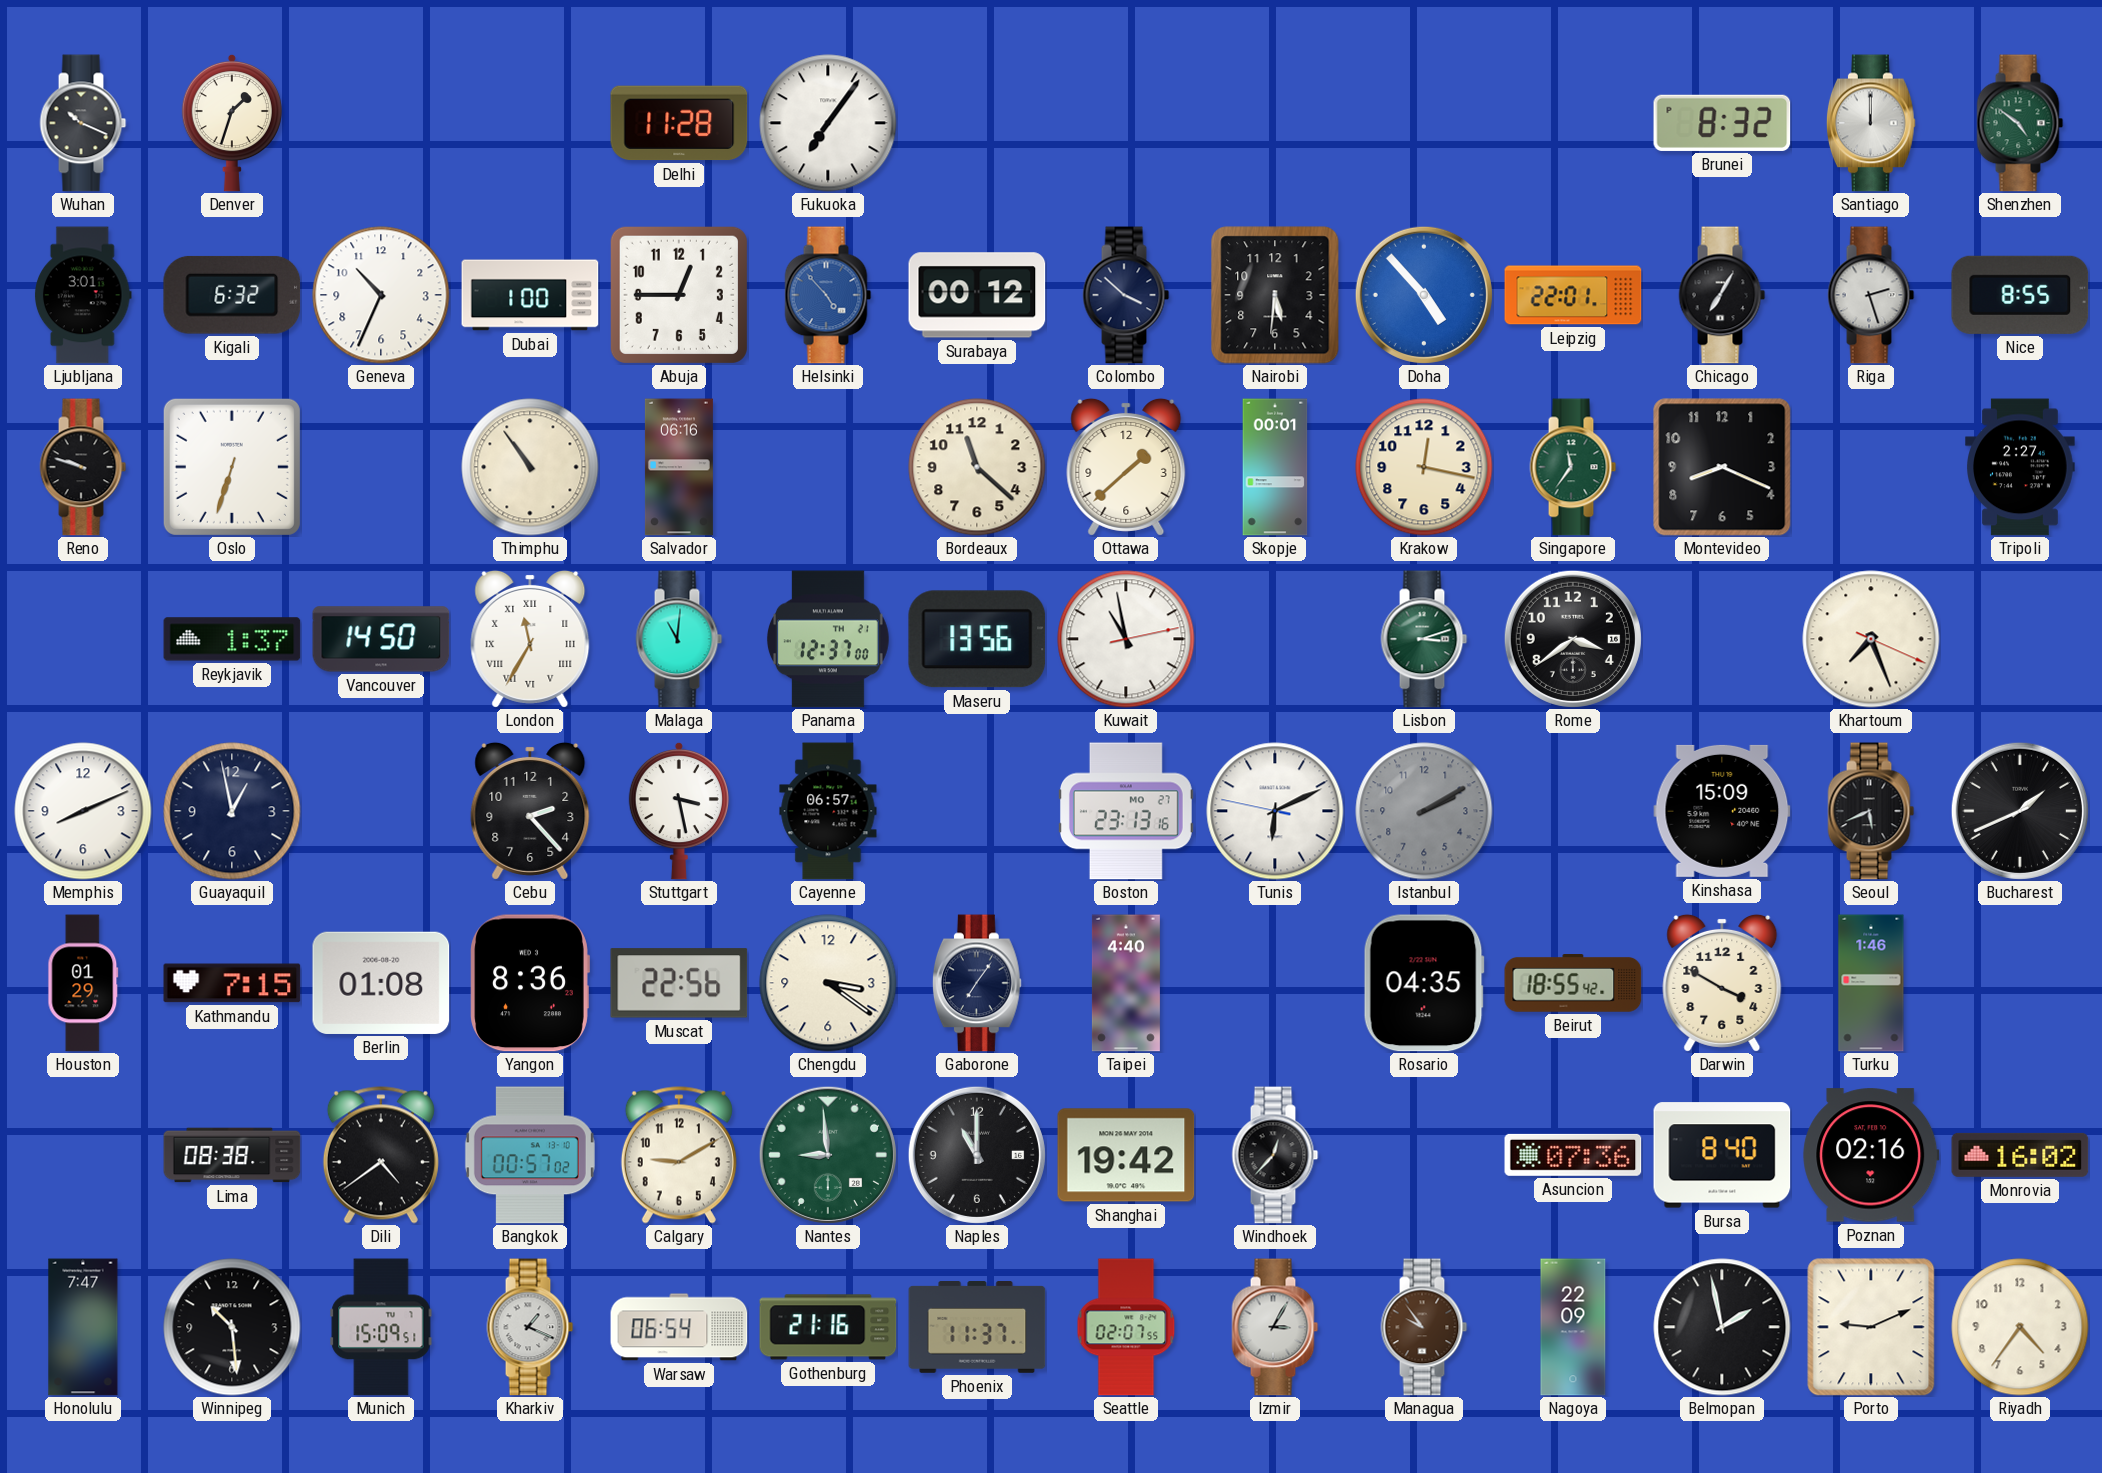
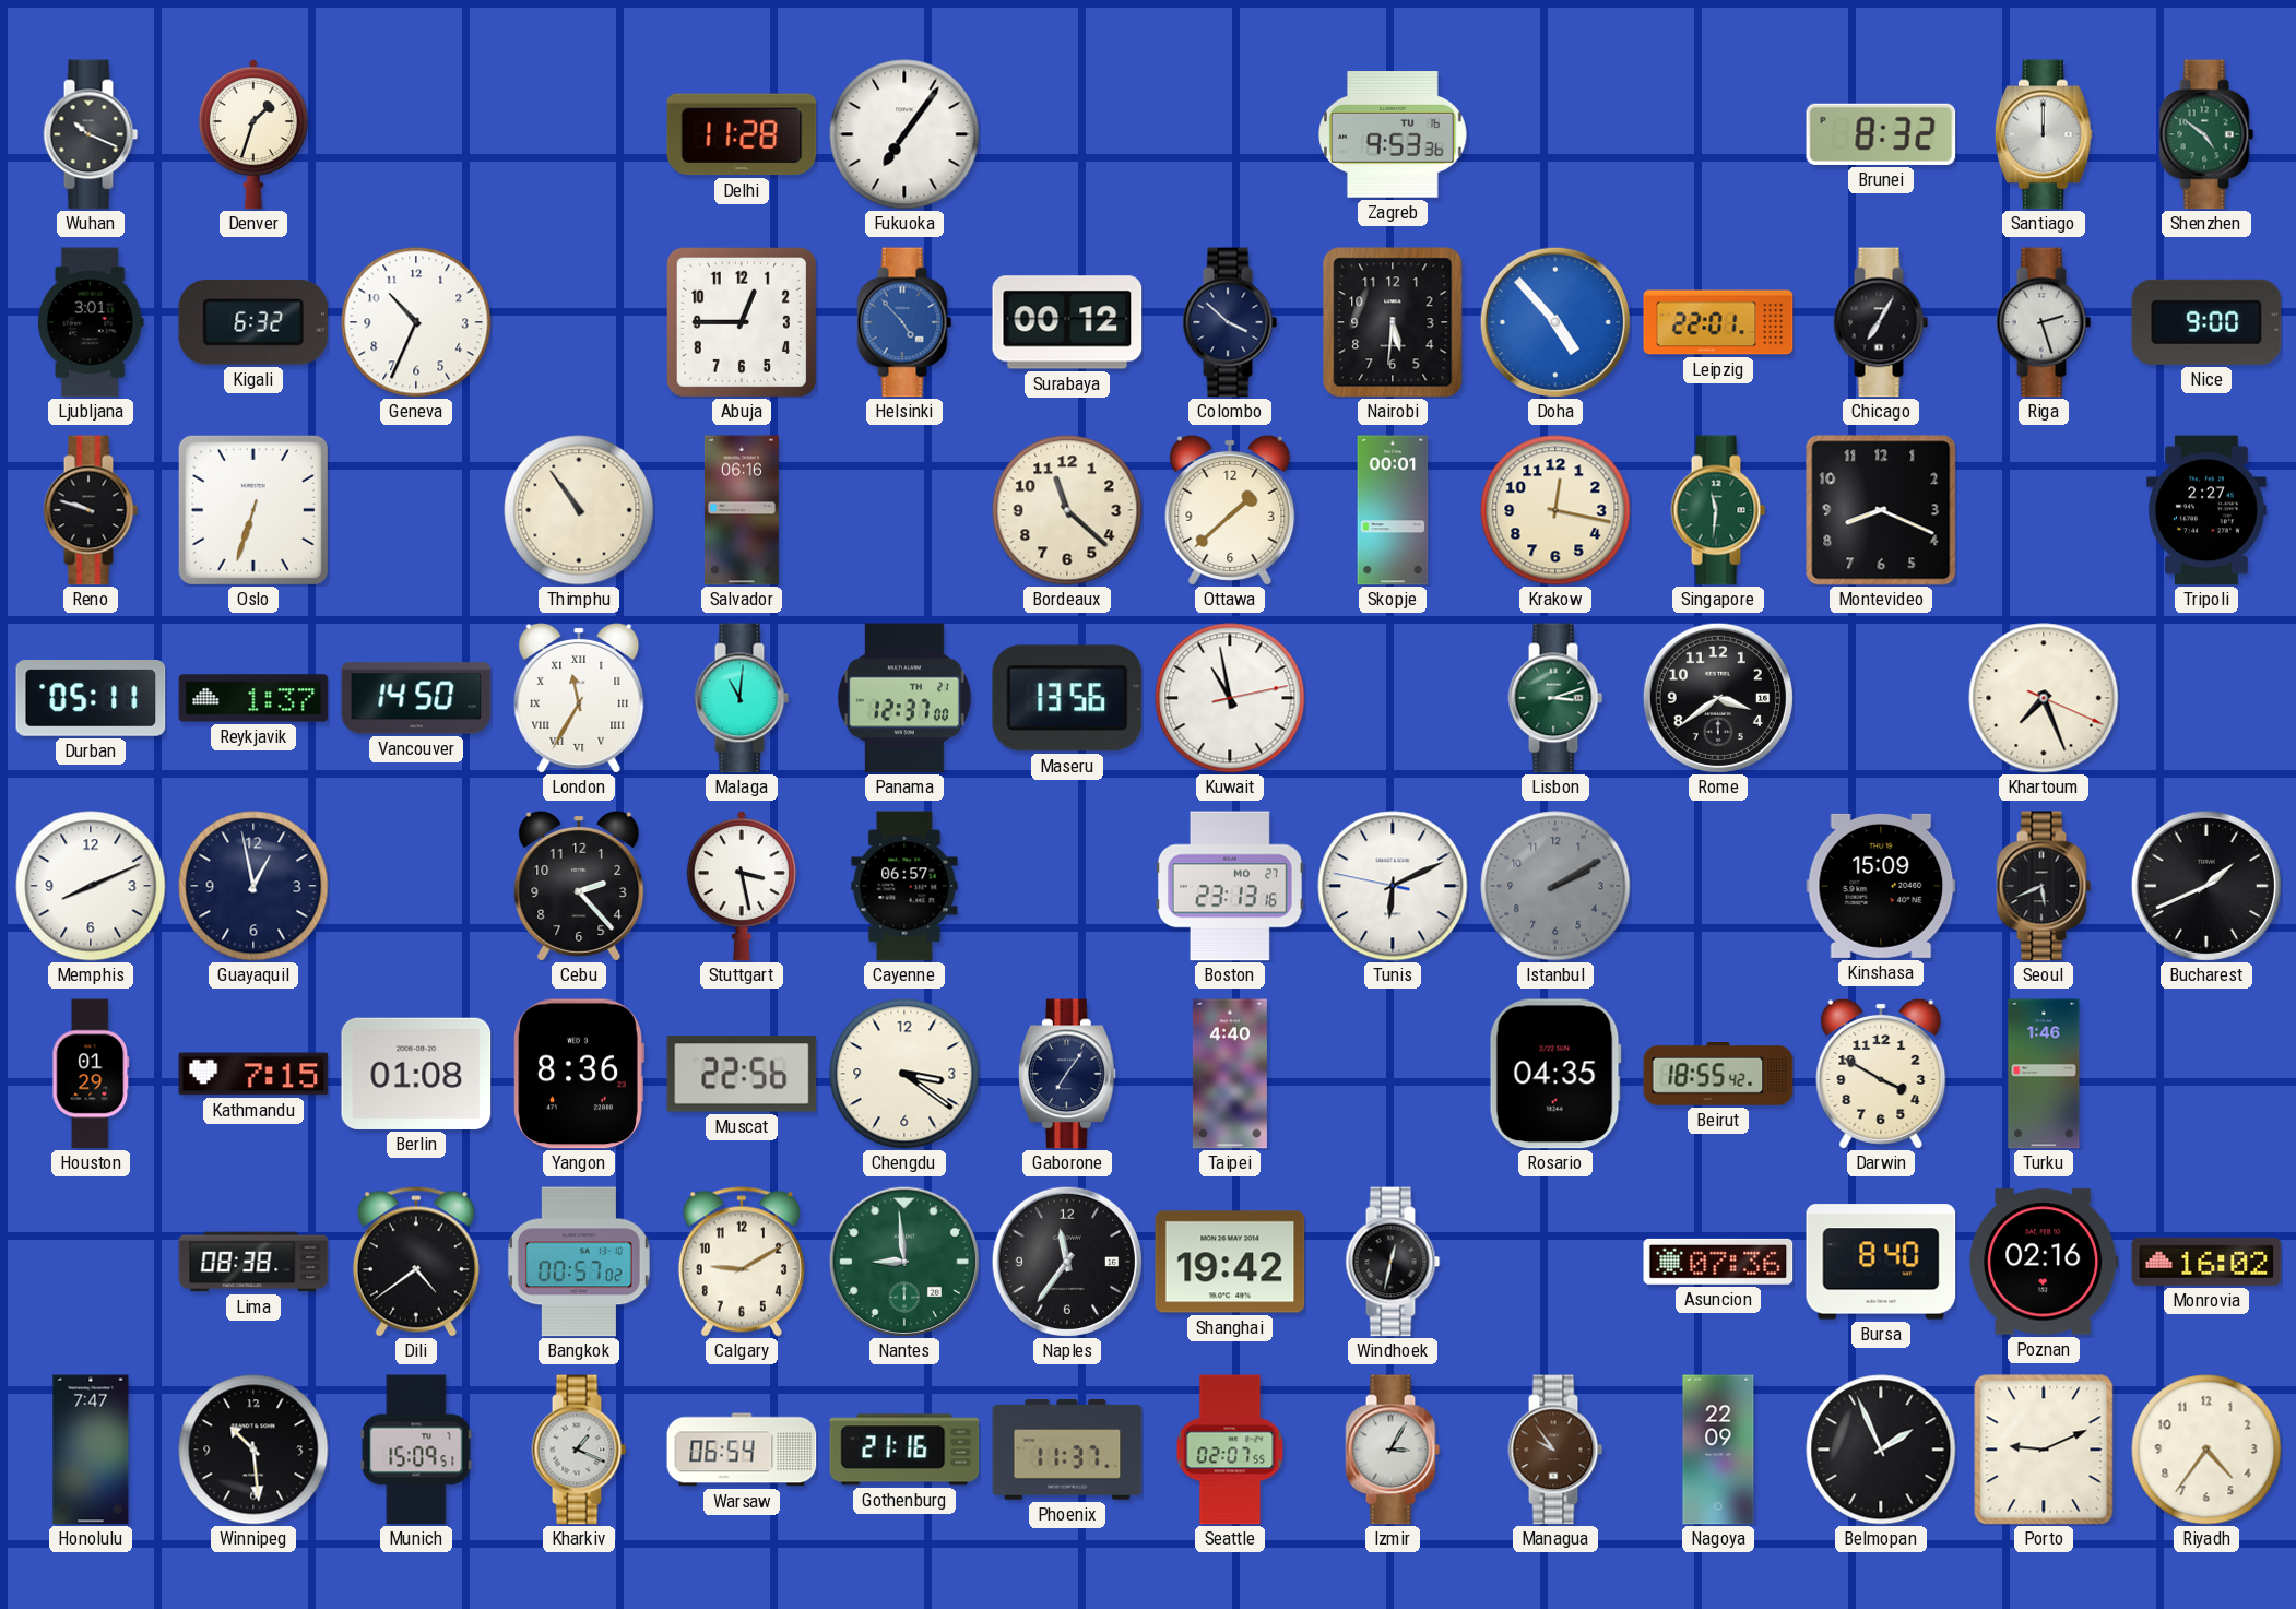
Zagreb: none -> 9:53
Dubai: 1:00 -> none
Nice: 8:55 -> 9:00
Singapore: 11:36 -> 11:31
Durban: none -> 05:11
Naples: 11:00 -> 11:36
Windhoek: 12:37 -> 12:32
Belmopan: 1:58 -> 1:56
